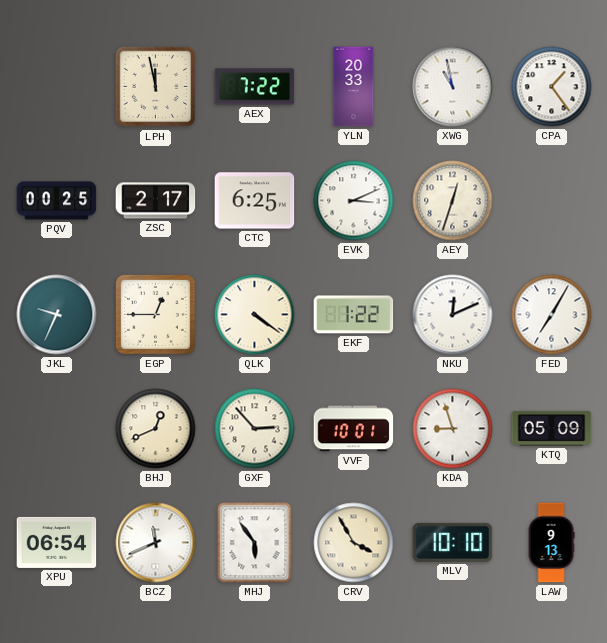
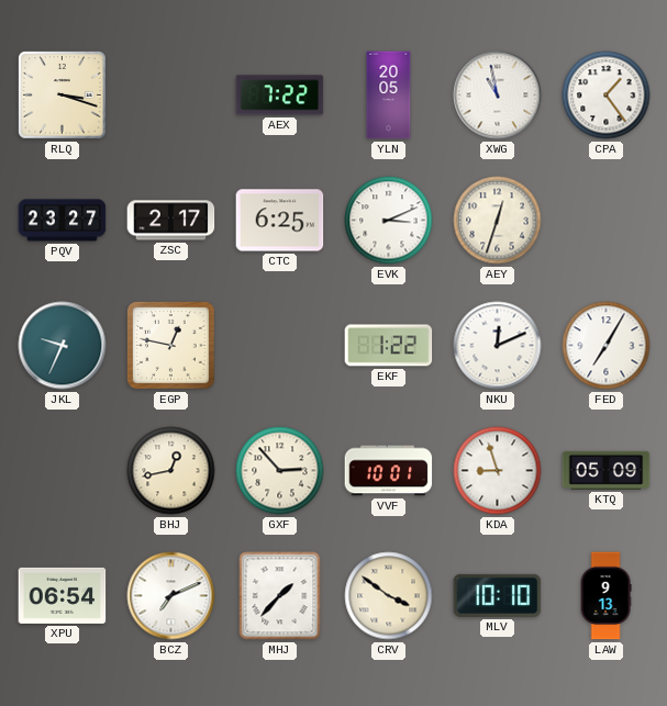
RLQ: none -> 3:18
LPH: 11:58 -> none
YLN: 20:33 -> 20:05
PQV: 00:25 -> 23:27
EGP: 12:45 -> 12:47
QLK: 4:21 -> none
BHJ: 12:41 -> 12:43
BCZ: 11:41 -> 7:11
MHJ: 5:54 -> 1:37
CRV: 3:55 -> 3:51
